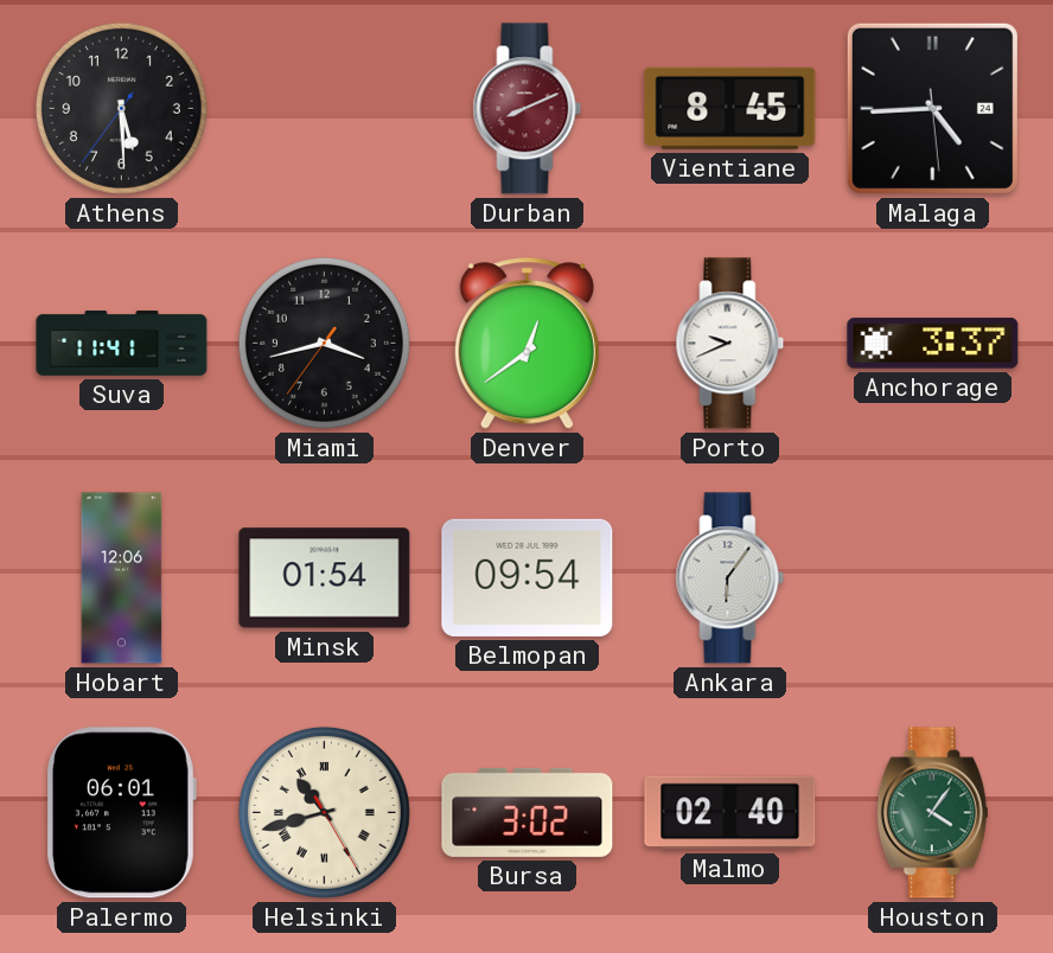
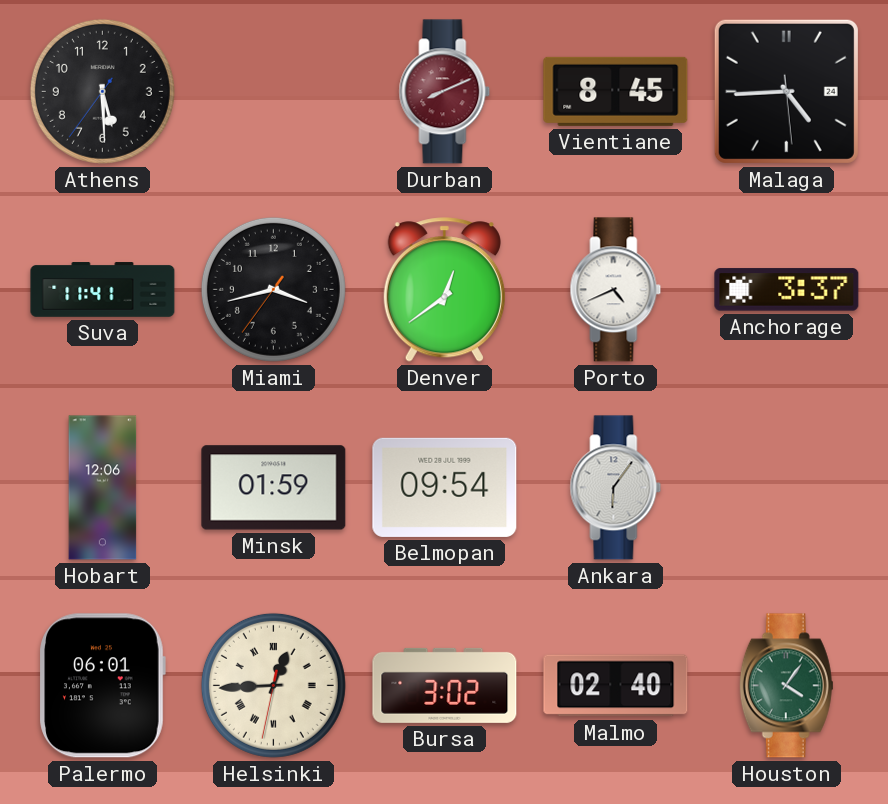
Porto: 9:41 -> 4:41
Minsk: 01:54 -> 01:59
Helsinki: 10:42 -> 12:44
